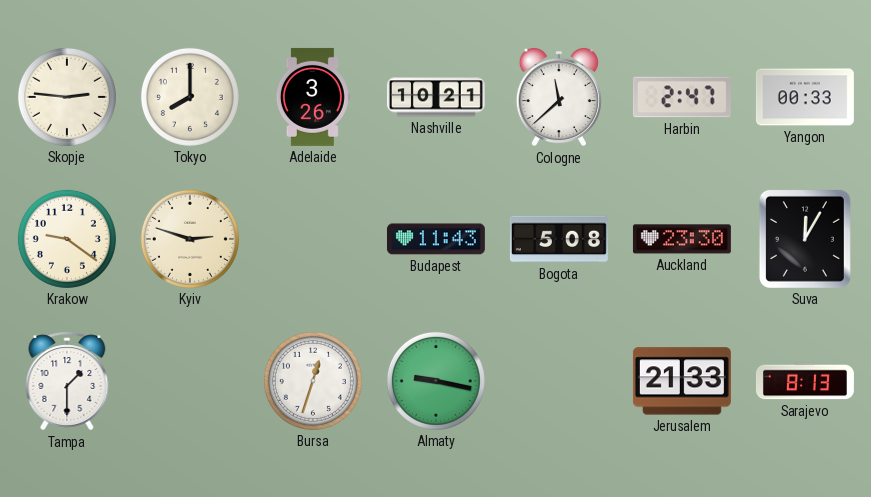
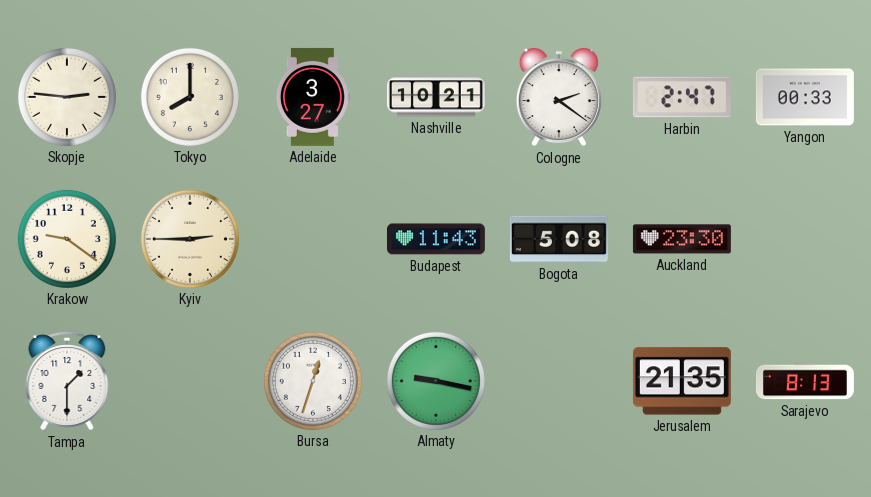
Adelaide: 3:26 -> 3:27
Cologne: 11:38 -> 2:21
Kyiv: 2:48 -> 2:45
Suva: 12:05 -> none
Jerusalem: 21:33 -> 21:35
